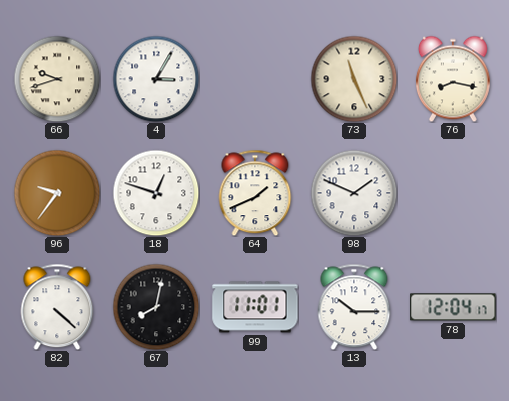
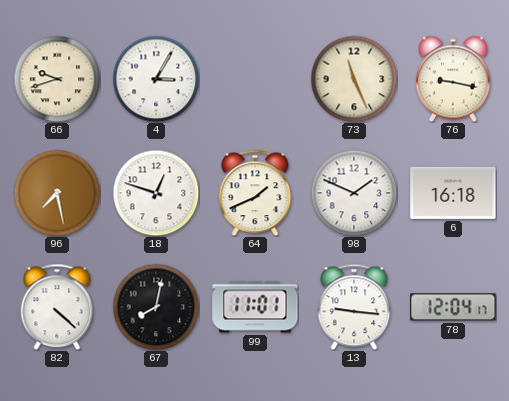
76: 8:17 -> 9:17
96: 9:36 -> 7:28
6: none -> 16:18
13: 10:15 -> 9:16
